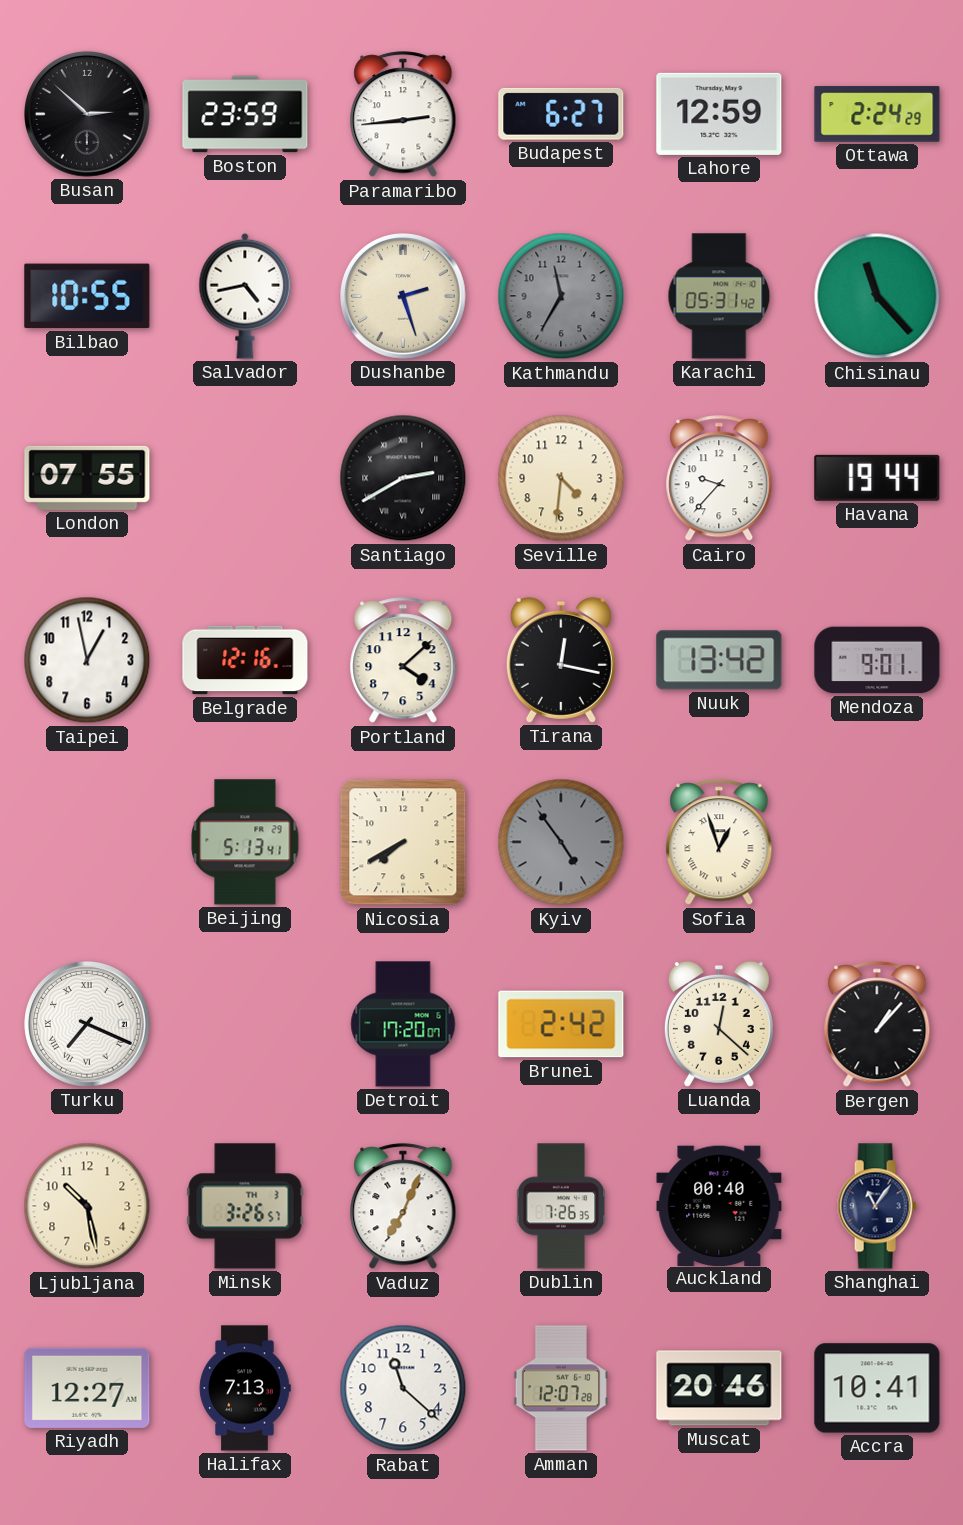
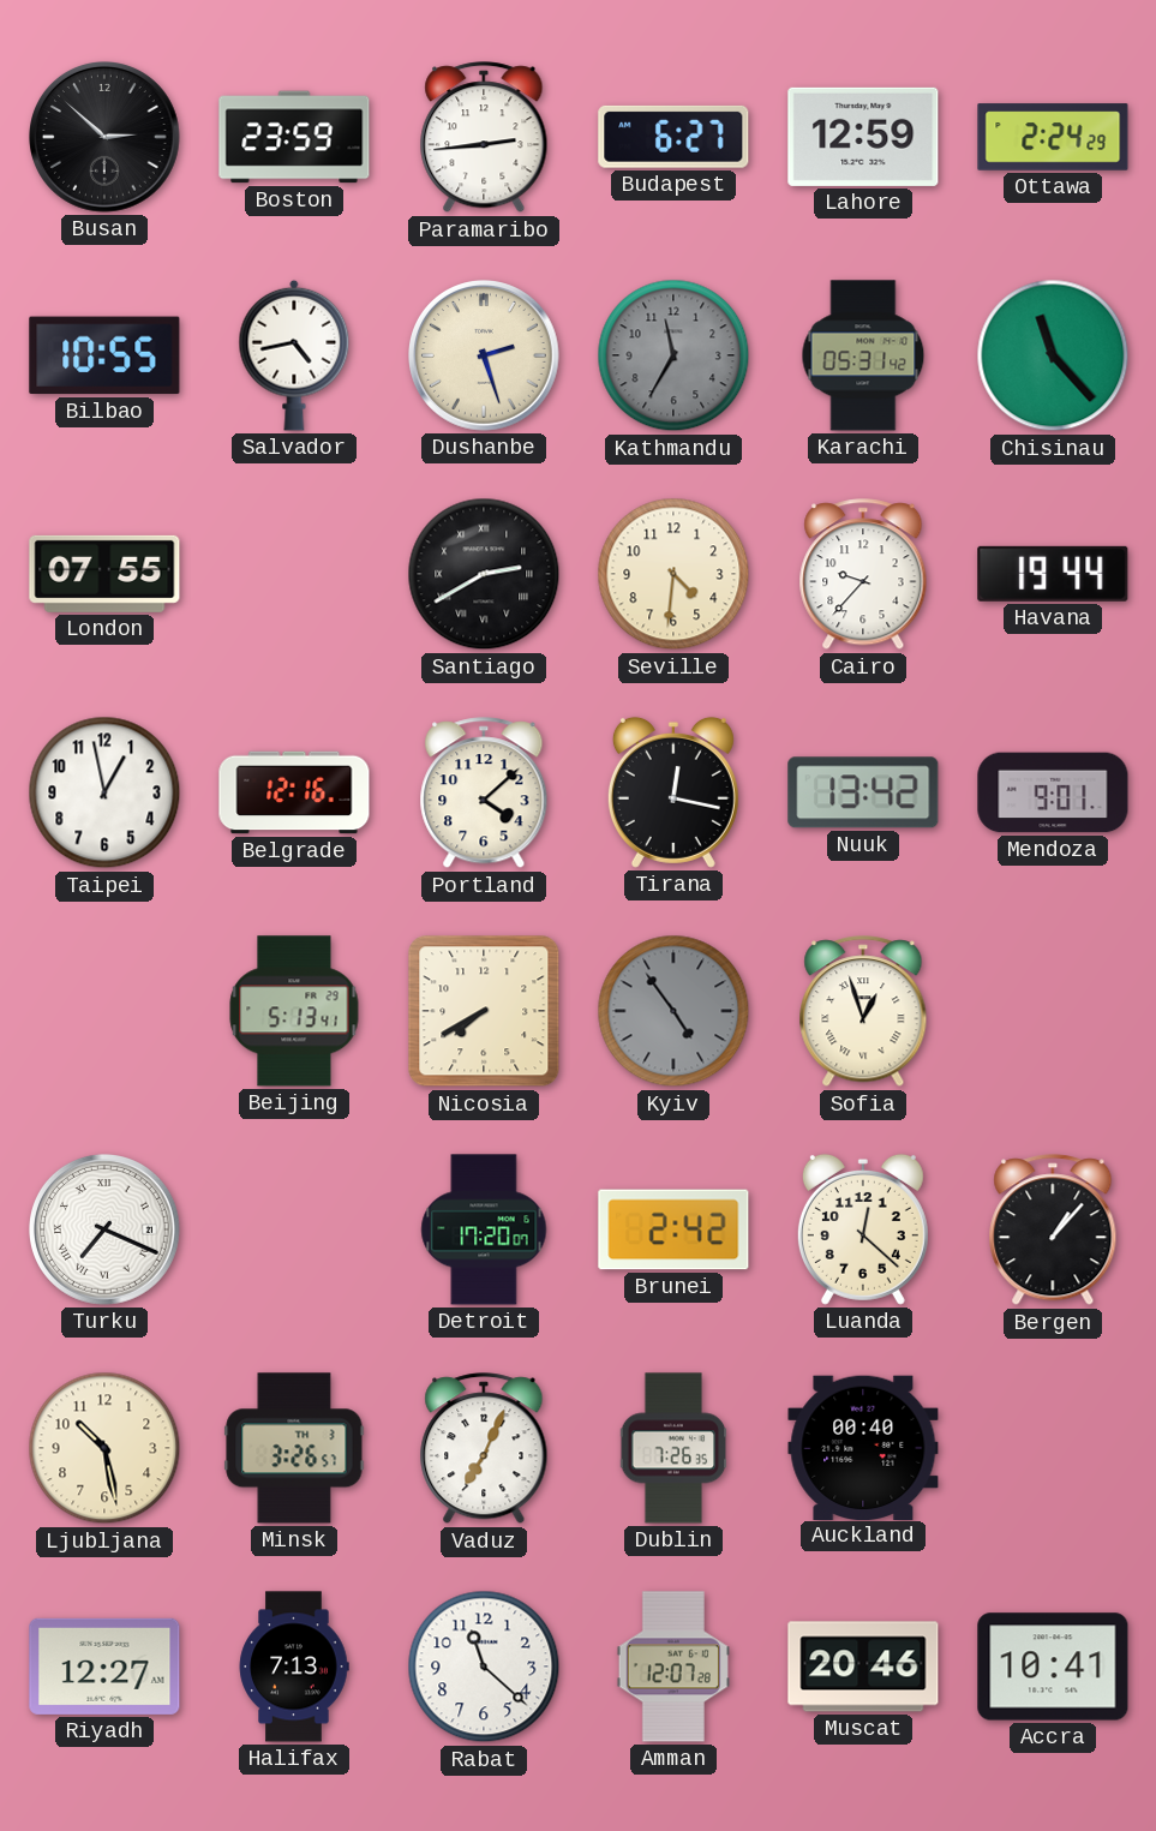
Shanghai: 11:06 -> none
